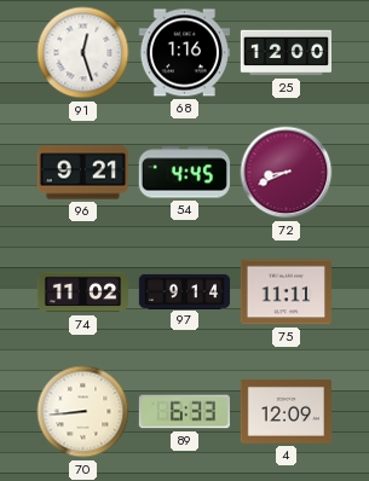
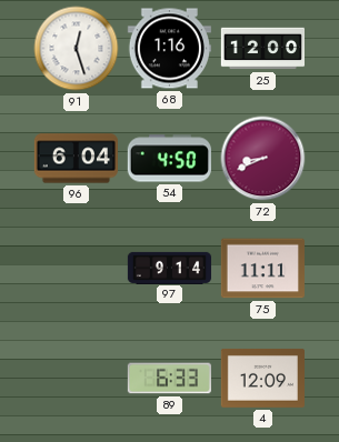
96: 9:21 -> 6:04
54: 4:45 -> 4:50
74: 11:02 -> none
70: 8:44 -> none
